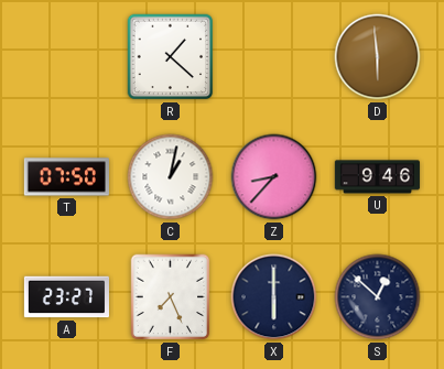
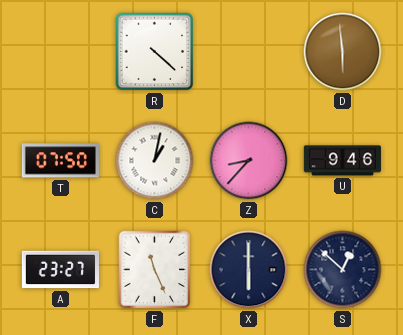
R: 1:22 -> 4:22
F: 7:26 -> 11:26
